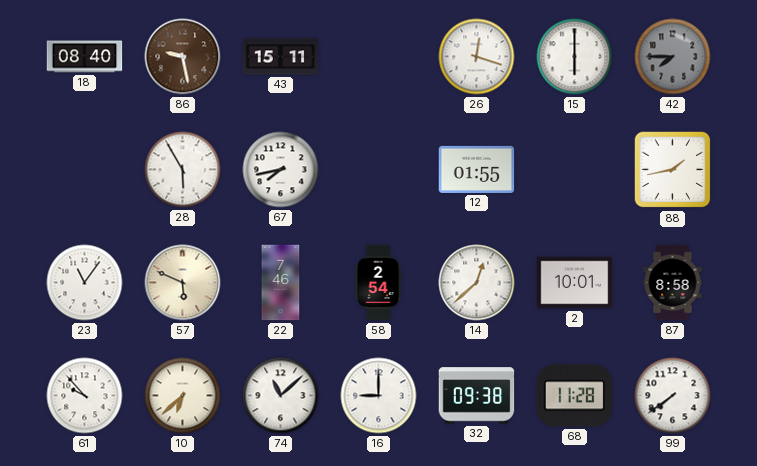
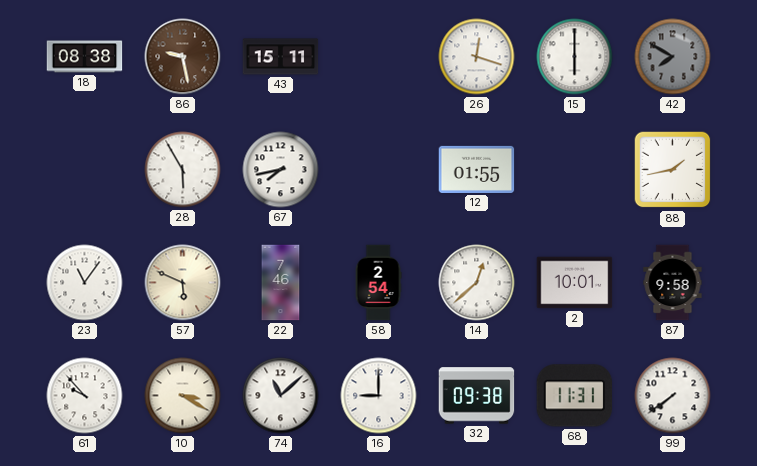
18: 08:40 -> 08:38
42: 7:45 -> 7:50
87: 8:58 -> 9:58
10: 6:38 -> 3:20
68: 11:28 -> 11:31
